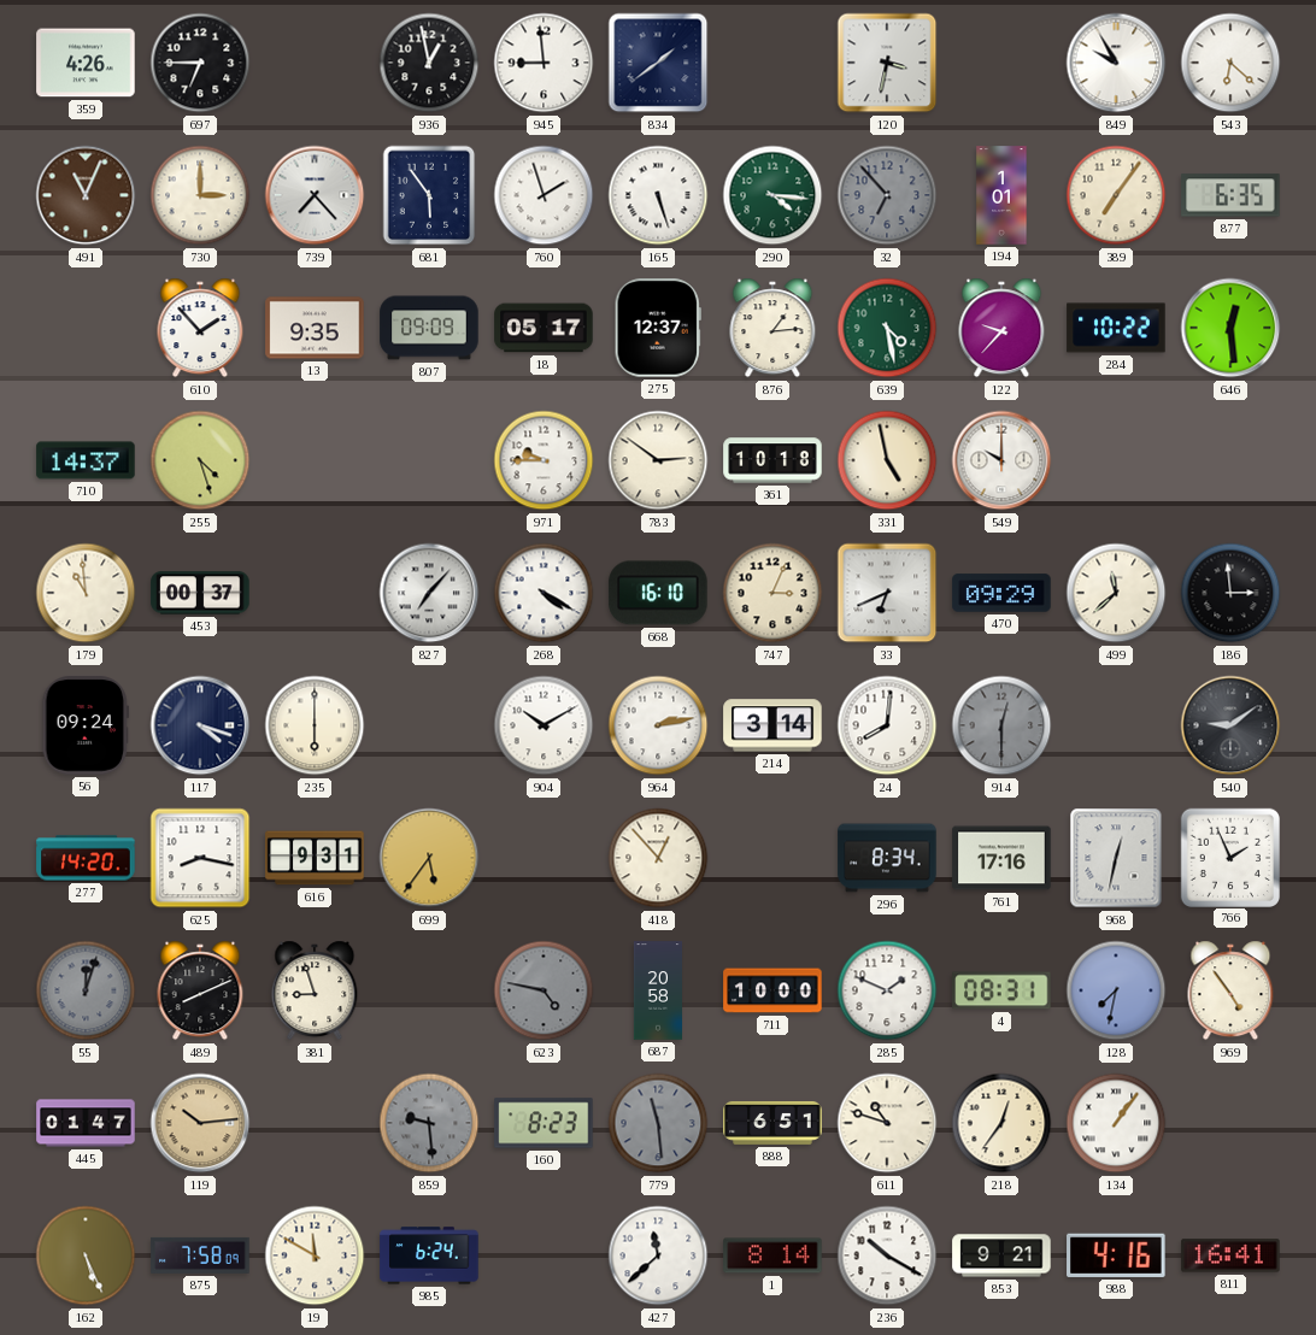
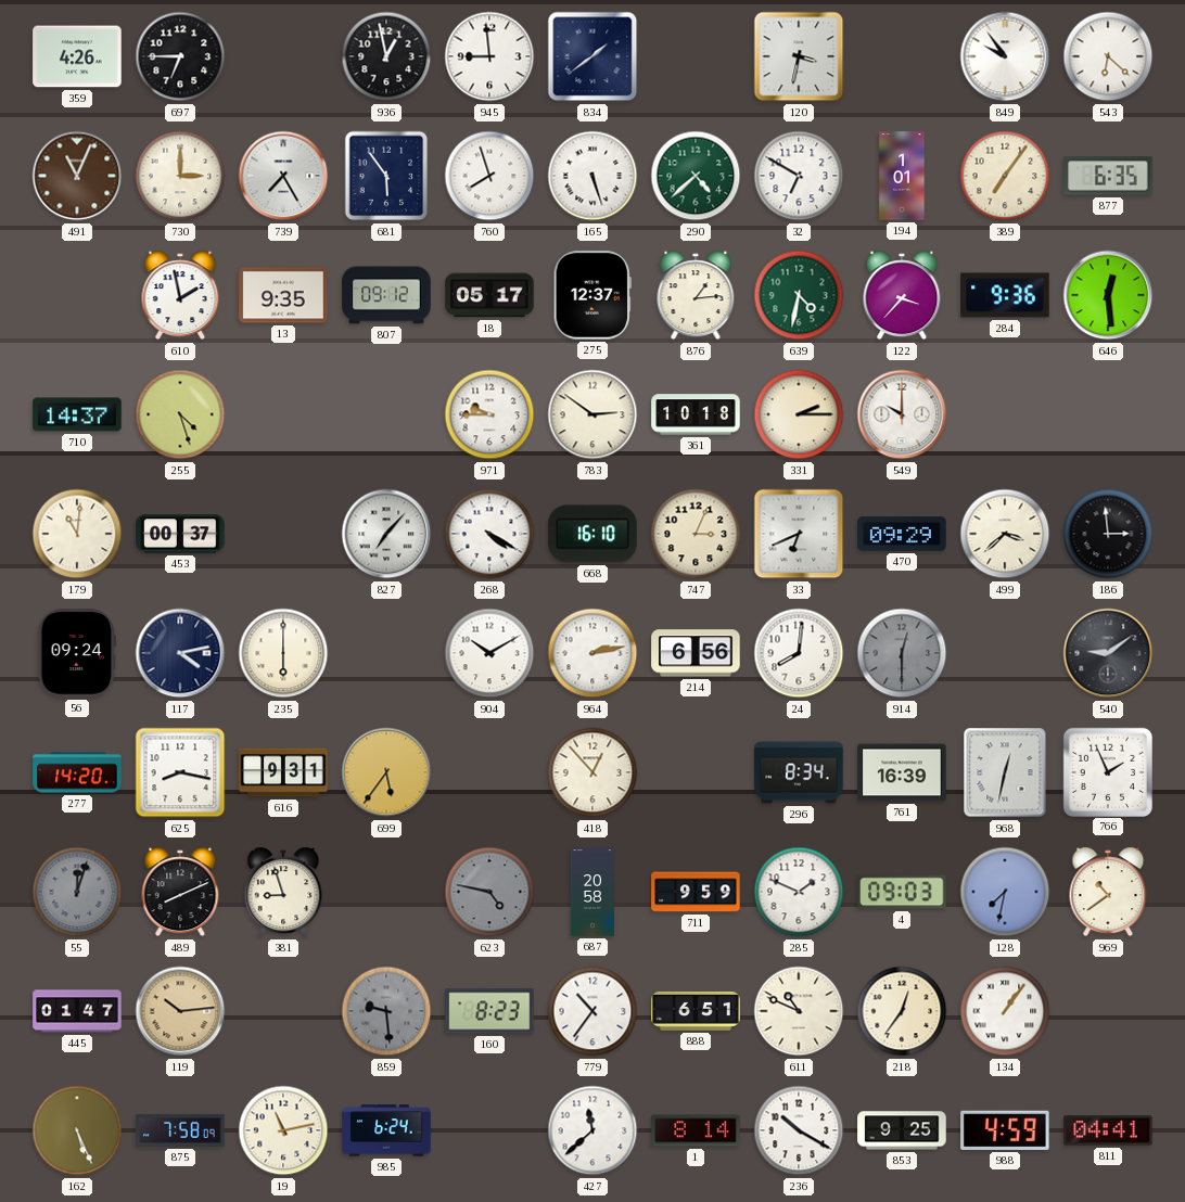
849: 9:55 -> 9:54
739: 7:23 -> 7:25
760: 1:57 -> 7:57
290: 4:16 -> 4:38
32: 6:53 -> 6:50
32 dial: grey -> white
610: 1:53 -> 1:58
807: 09:09 -> 09:12
639: 4:28 -> 4:32
122: 9:37 -> 3:37
284: 10:22 -> 9:36
331: 4:58 -> 2:15
179: 10:59 -> 11:01
499: 11:38 -> 3:38
117: 4:18 -> 4:13
214: 3:14 -> 6:56
761: 17:16 -> 16:39
711: 10:00 -> 9:59
4: 08:31 -> 09:03
969: 4:54 -> 10:39
779: 11:29 -> 10:36
779 dial: grey -> white
611: 10:48 -> 10:49
19: 11:50 -> 11:13
853: 9:21 -> 9:25
988: 4:16 -> 4:59
811: 16:41 -> 04:41
